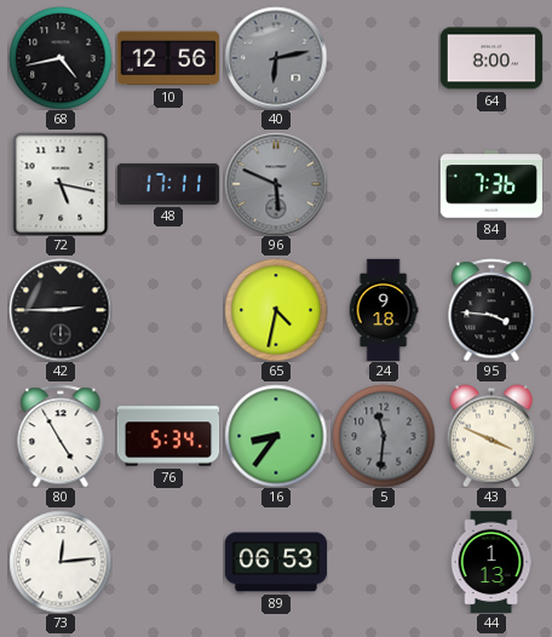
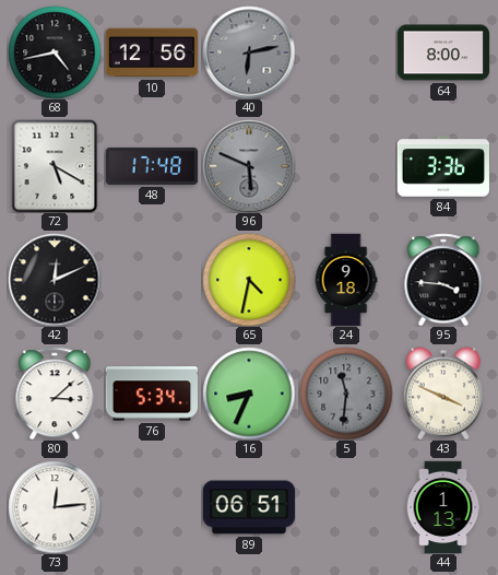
72: 5:17 -> 5:20
48: 17:11 -> 17:48
84: 7:36 -> 3:36
42: 2:45 -> 12:11
80: 4:55 -> 3:08
16: 8:36 -> 8:34
89: 06:53 -> 06:51
